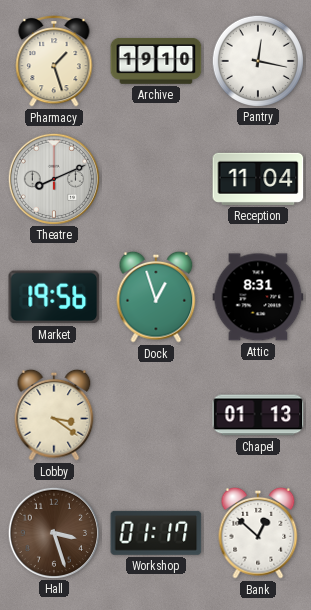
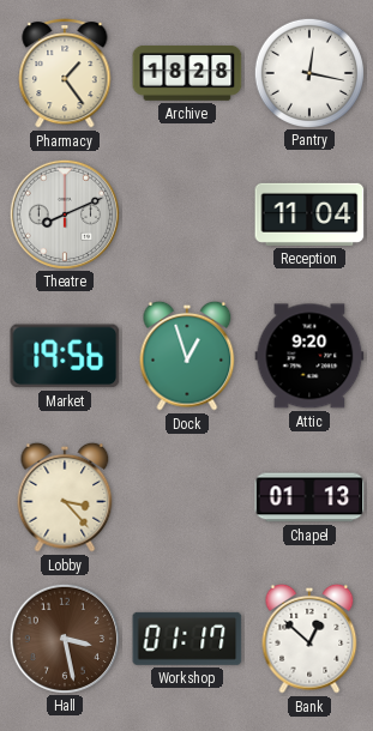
Pharmacy: 1:27 -> 1:24
Archive: 19:10 -> 18:28
Attic: 8:31 -> 9:20
Lobby: 3:21 -> 3:23
Hall: 3:27 -> 3:28
